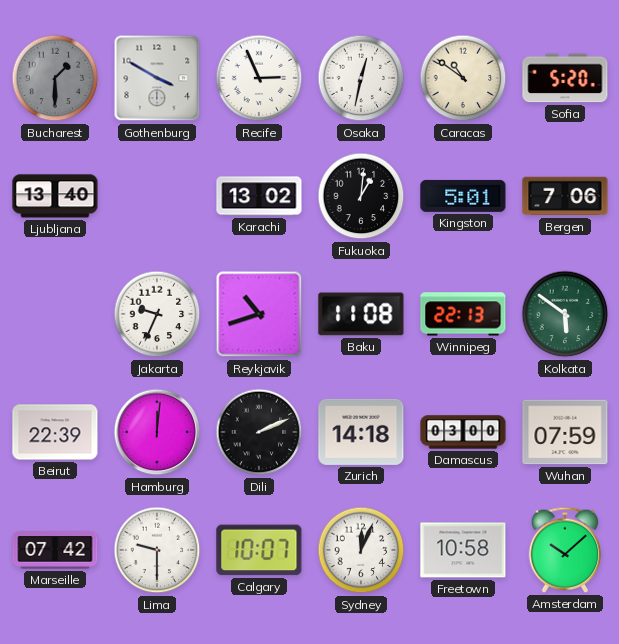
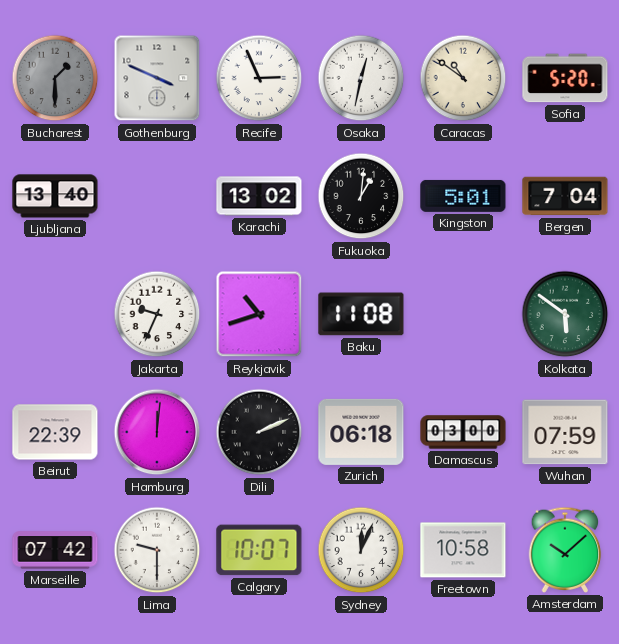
Gothenburg: 3:50 -> 3:49
Bergen: 7:06 -> 7:04
Winnipeg: 22:13 -> none
Zurich: 14:18 -> 06:18
